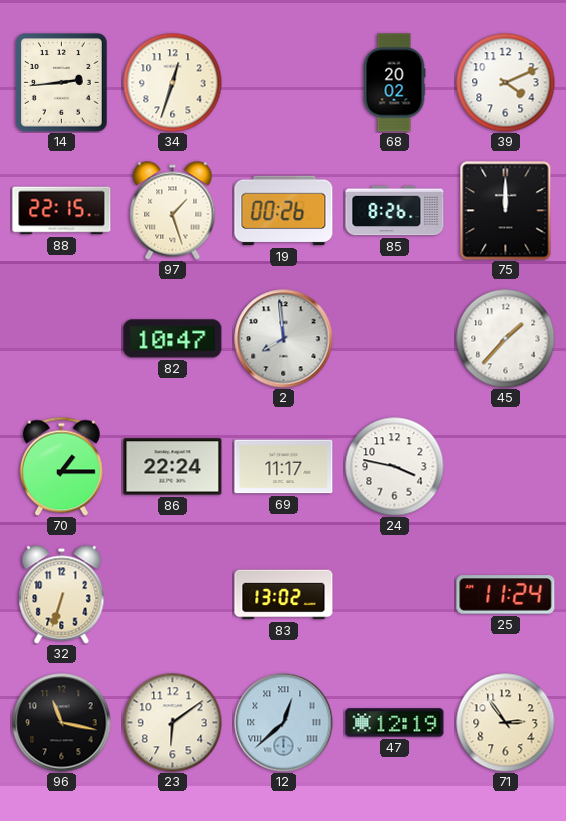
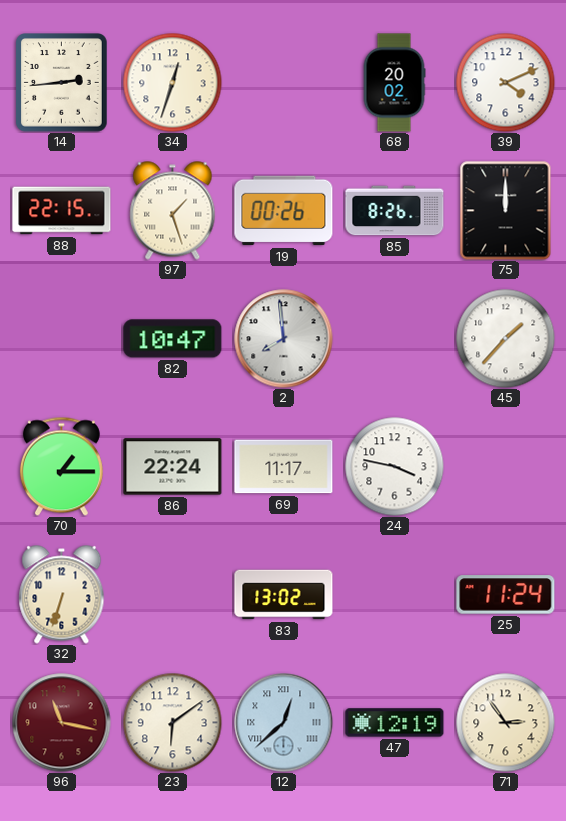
96 dial: black -> burgundy
